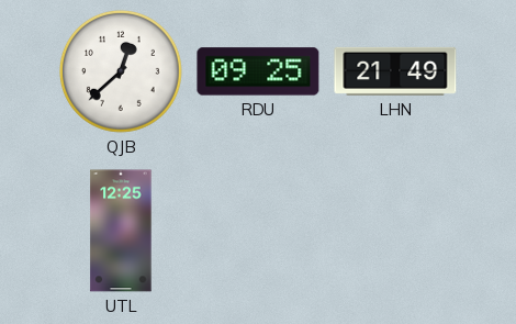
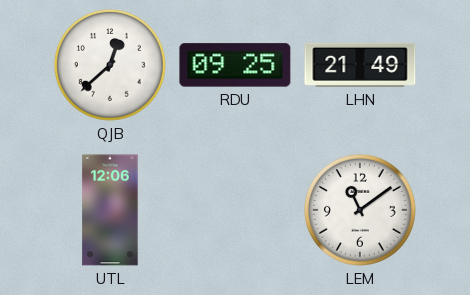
UTL: 12:25 -> 12:06
LEM: none -> 11:09
